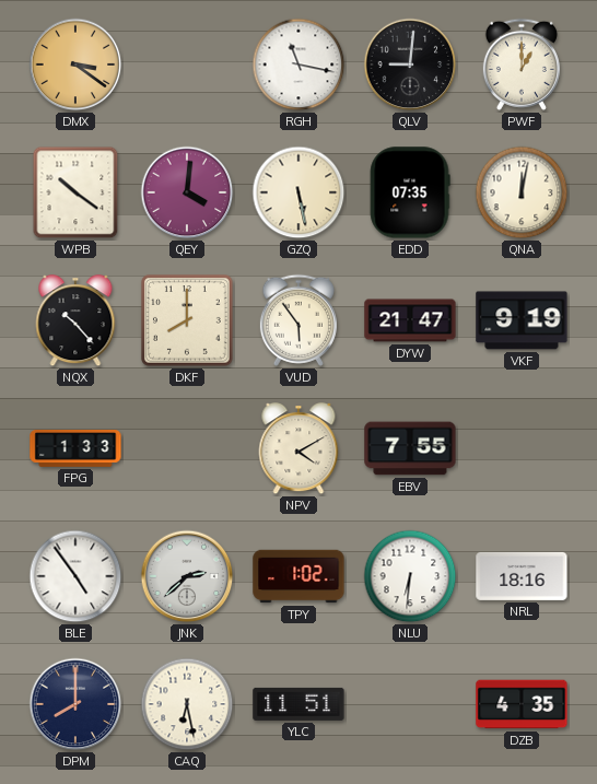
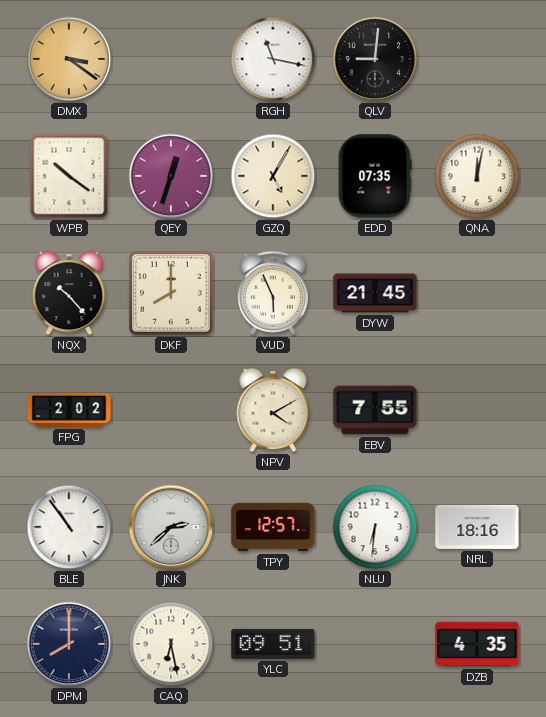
PWF: 1:00 -> none
QEY: 4:01 -> 12:33
GZQ: 5:28 -> 5:05
VUD: 5:54 -> 5:56
DYW: 21:47 -> 21:45
VKF: 9:19 -> none
FPG: 1:33 -> 2:02
BLE: 4:54 -> 10:54
TPY: 1:02 -> 12:57
YLC: 11:51 -> 09:51
